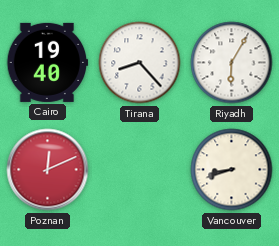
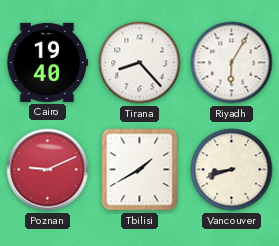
Poznan: 12:11 -> 9:11
Tbilisi: none -> 1:40
